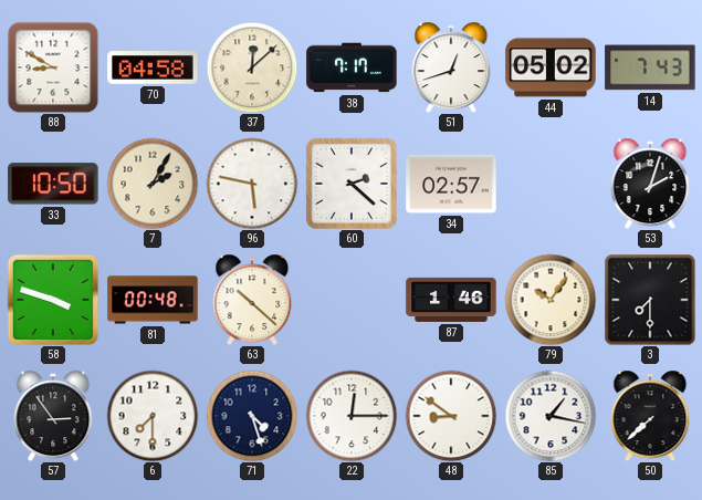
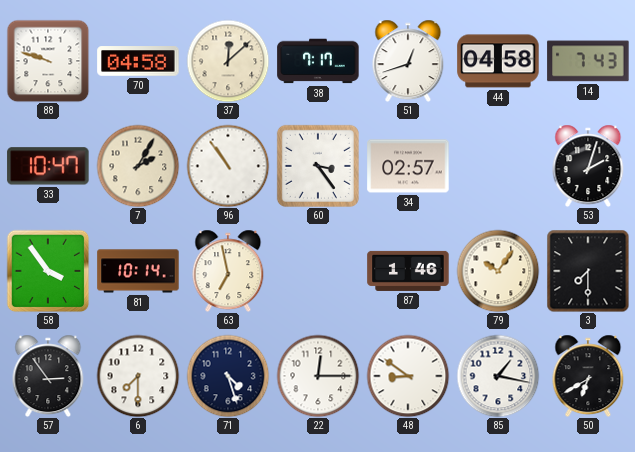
88: 8:50 -> 9:48
44: 05:02 -> 04:58
33: 10:50 -> 10:47
96: 5:47 -> 10:54
60: 2:22 -> 3:24
58: 3:48 -> 3:54
81: 00:48 -> 10:14
63: 10:22 -> 6:58
50: 7:38 -> 6:40
